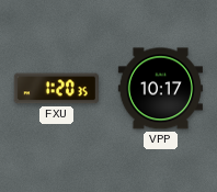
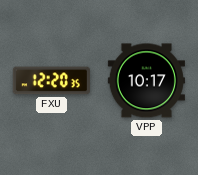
FXU: 1:20 -> 12:20
